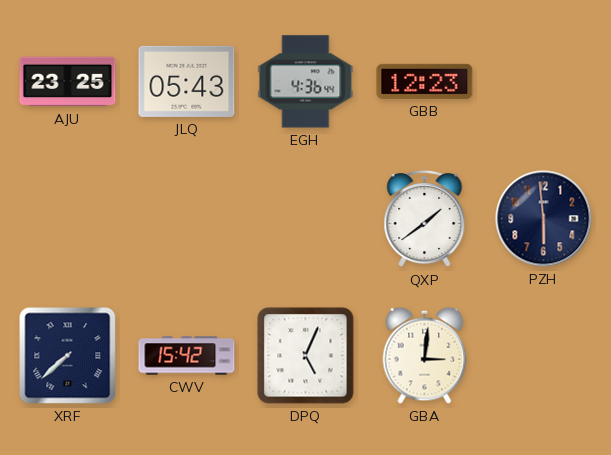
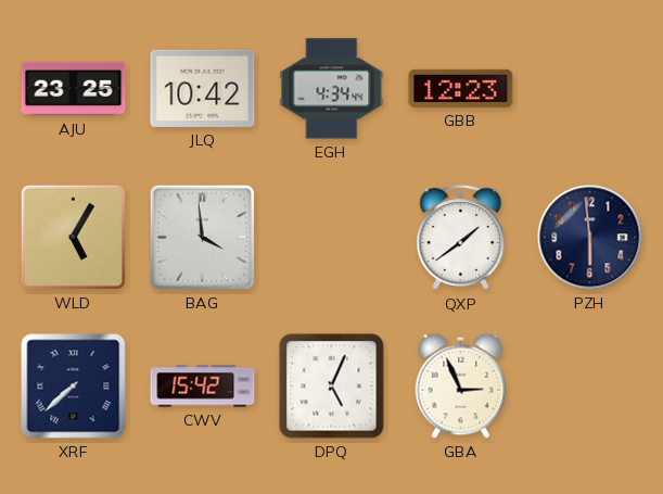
JLQ: 05:43 -> 10:42
EGH: 4:36 -> 4:34
WLD: none -> 5:05
BAG: none -> 3:59
GBA: 3:01 -> 2:56
